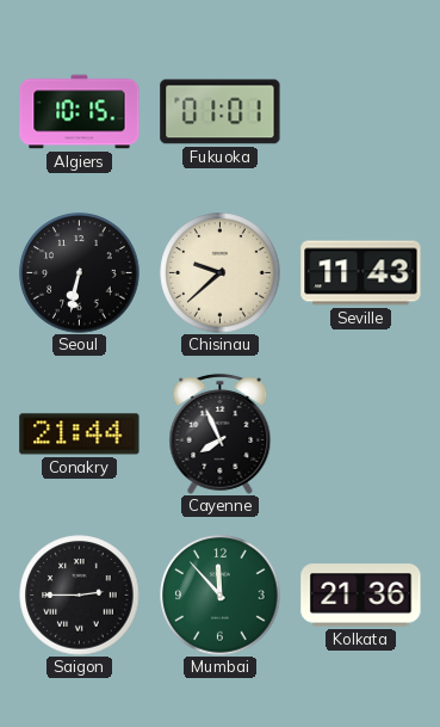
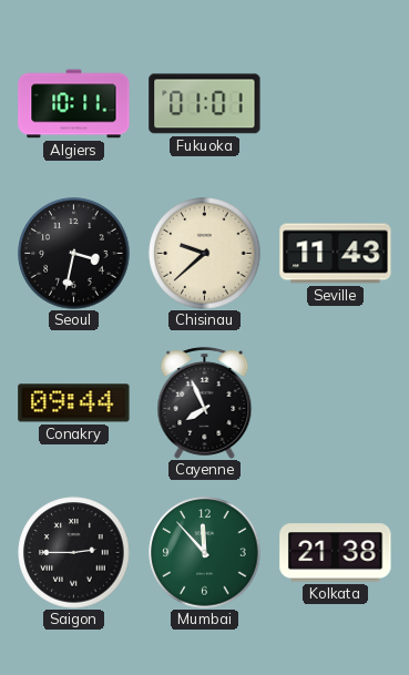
Algiers: 10:15 -> 10:11
Seoul: 6:32 -> 3:32
Conakry: 21:44 -> 09:44
Kolkata: 21:36 -> 21:38
